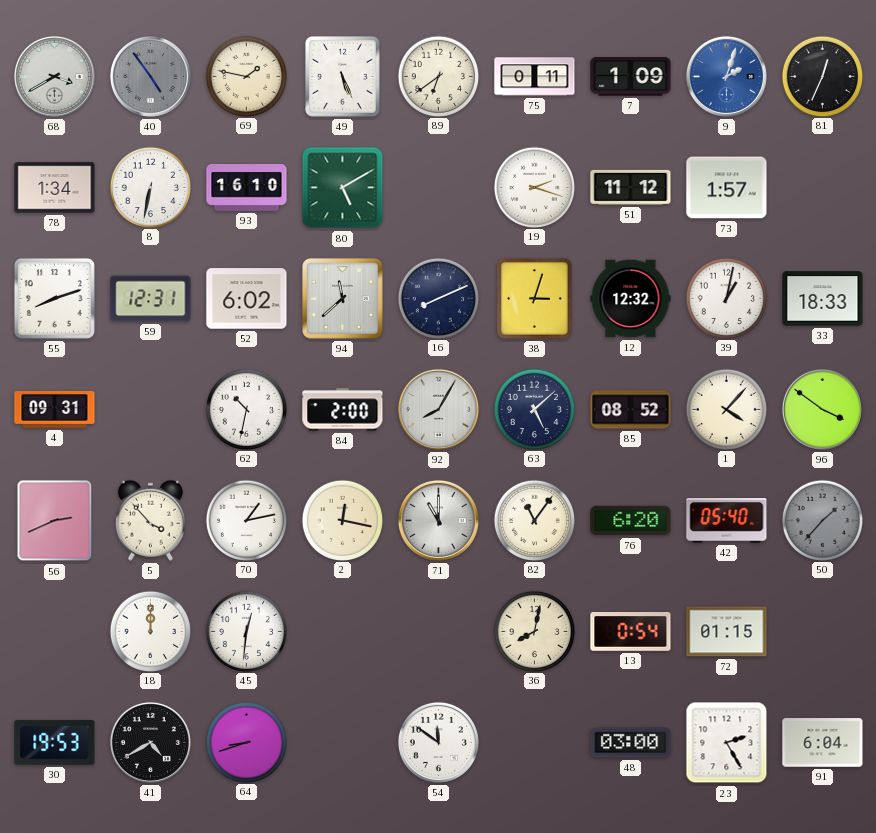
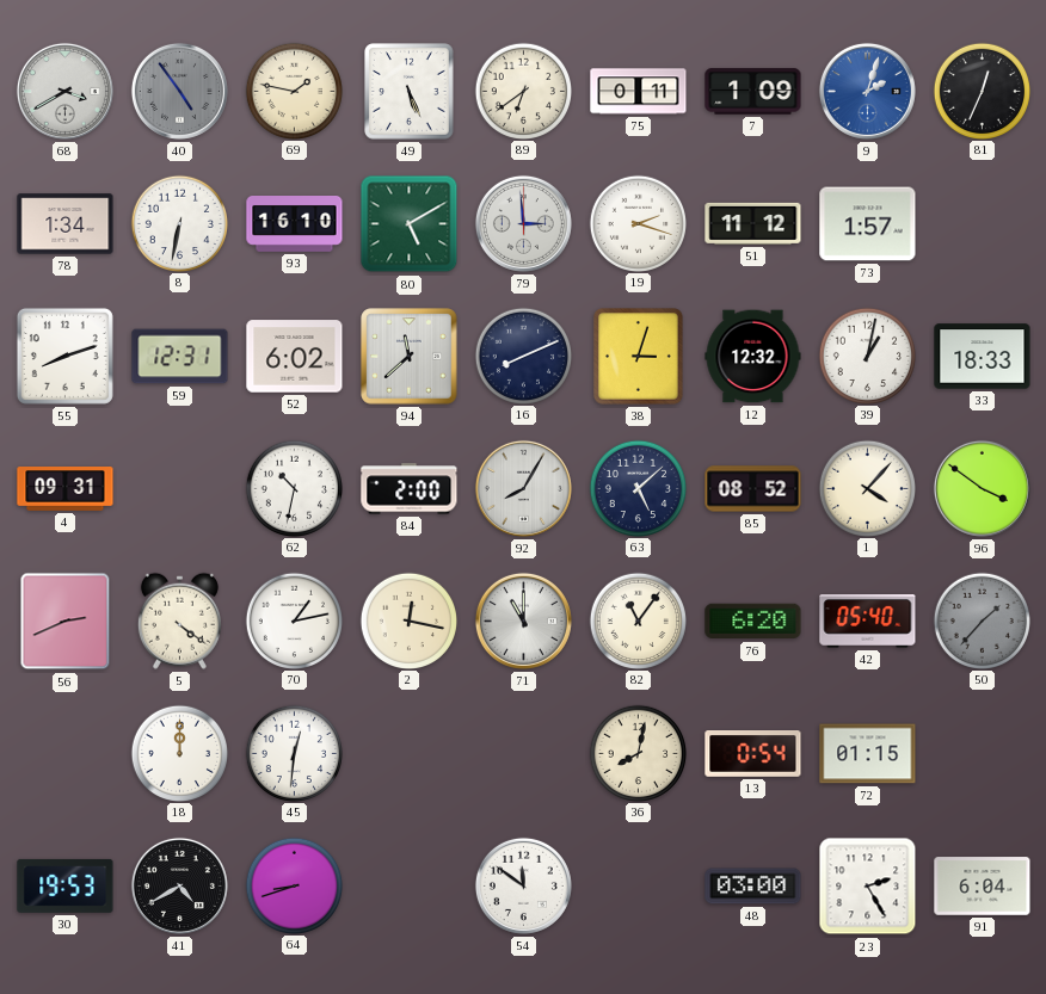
79: none -> 2:59
5: 3:53 -> 4:21
